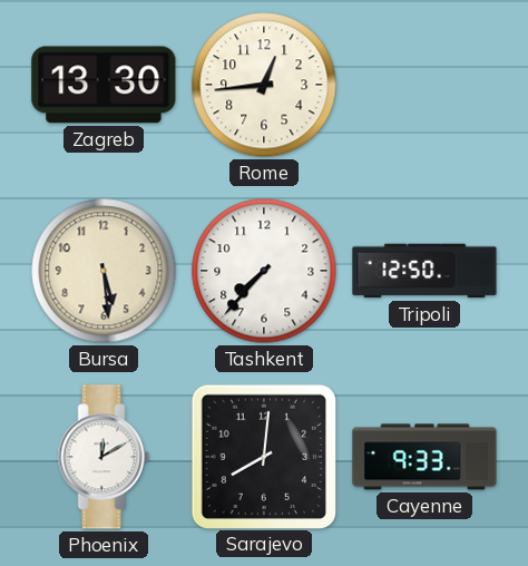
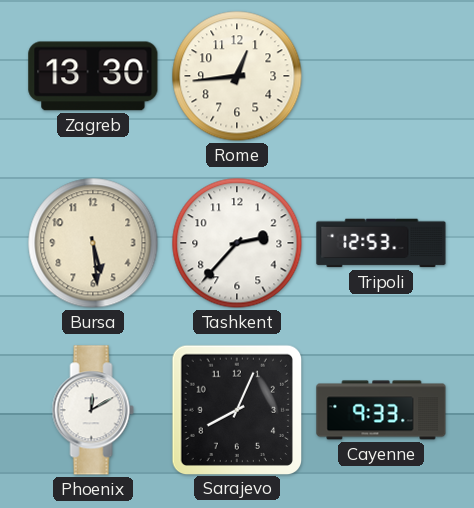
Tashkent: 7:37 -> 2:37
Tripoli: 12:50 -> 12:53
Sarajevo: 8:01 -> 8:04
